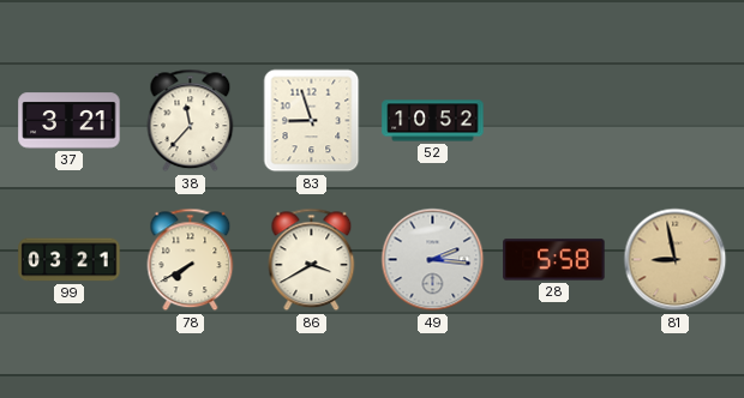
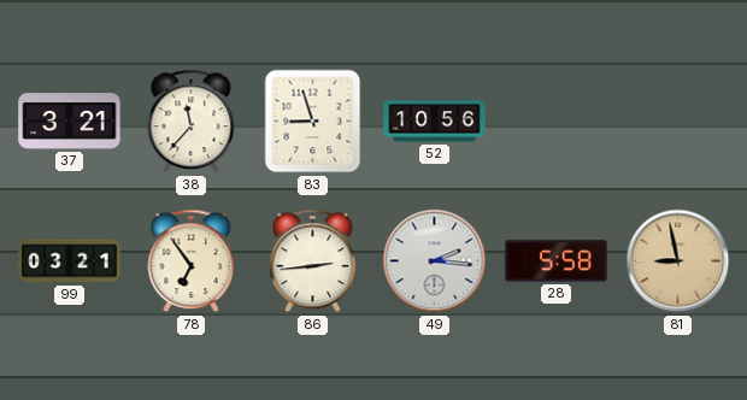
52: 10:52 -> 10:56
78: 7:40 -> 6:54
86: 3:40 -> 2:44
